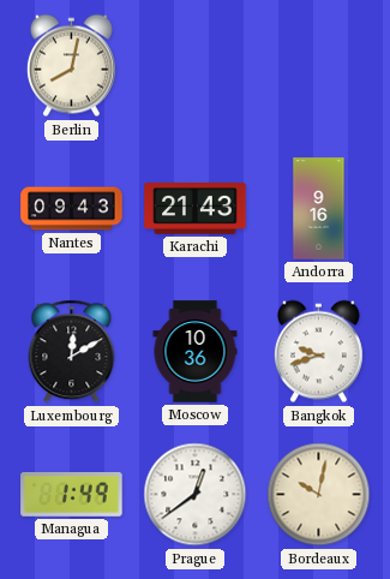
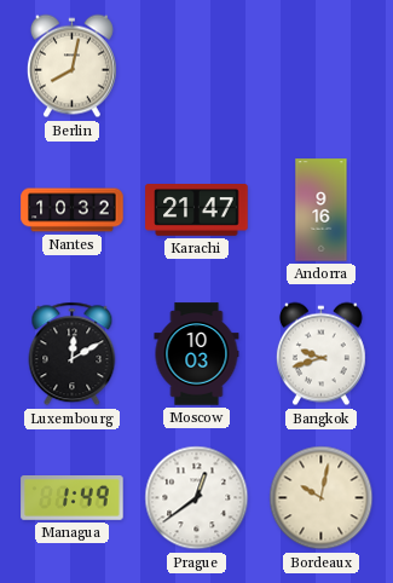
Nantes: 09:43 -> 10:32
Karachi: 21:43 -> 21:47
Moscow: 10:36 -> 10:03
